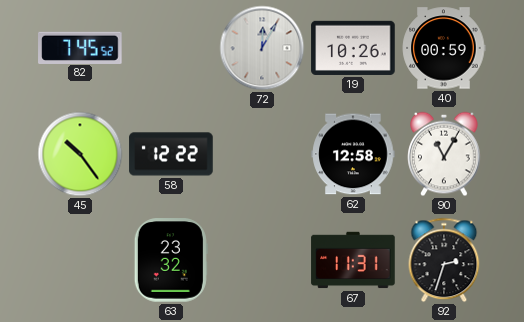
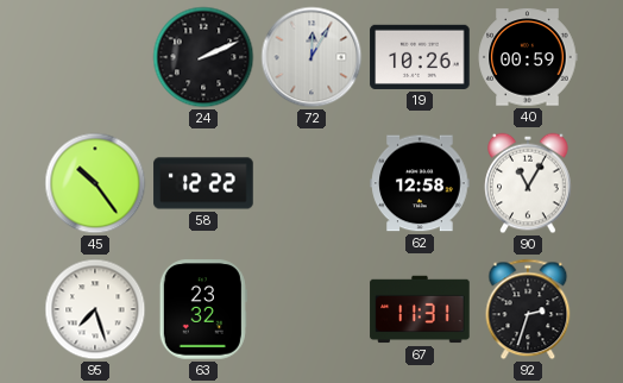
82: 7:45 -> none
24: none -> 2:11
95: none -> 7:27
